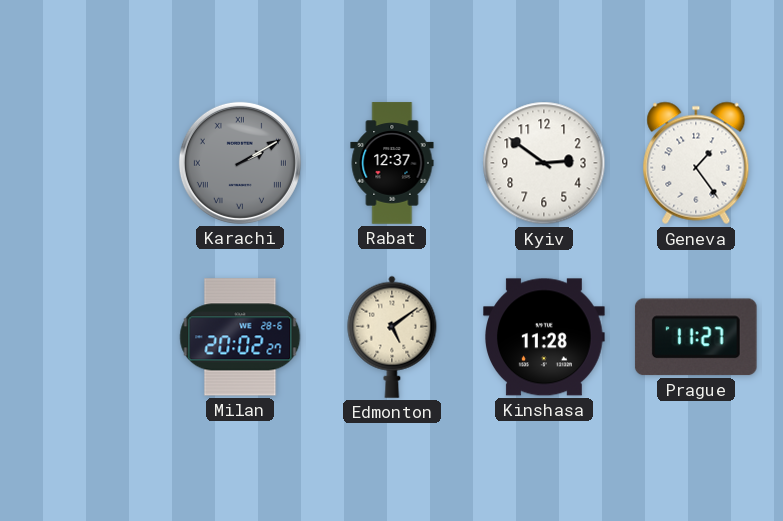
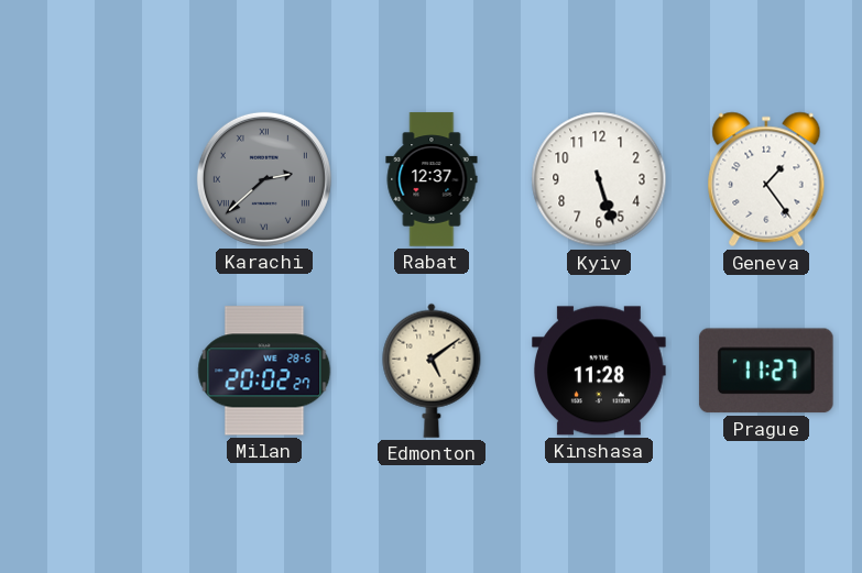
Karachi: 2:10 -> 2:38
Kyiv: 2:51 -> 5:27
